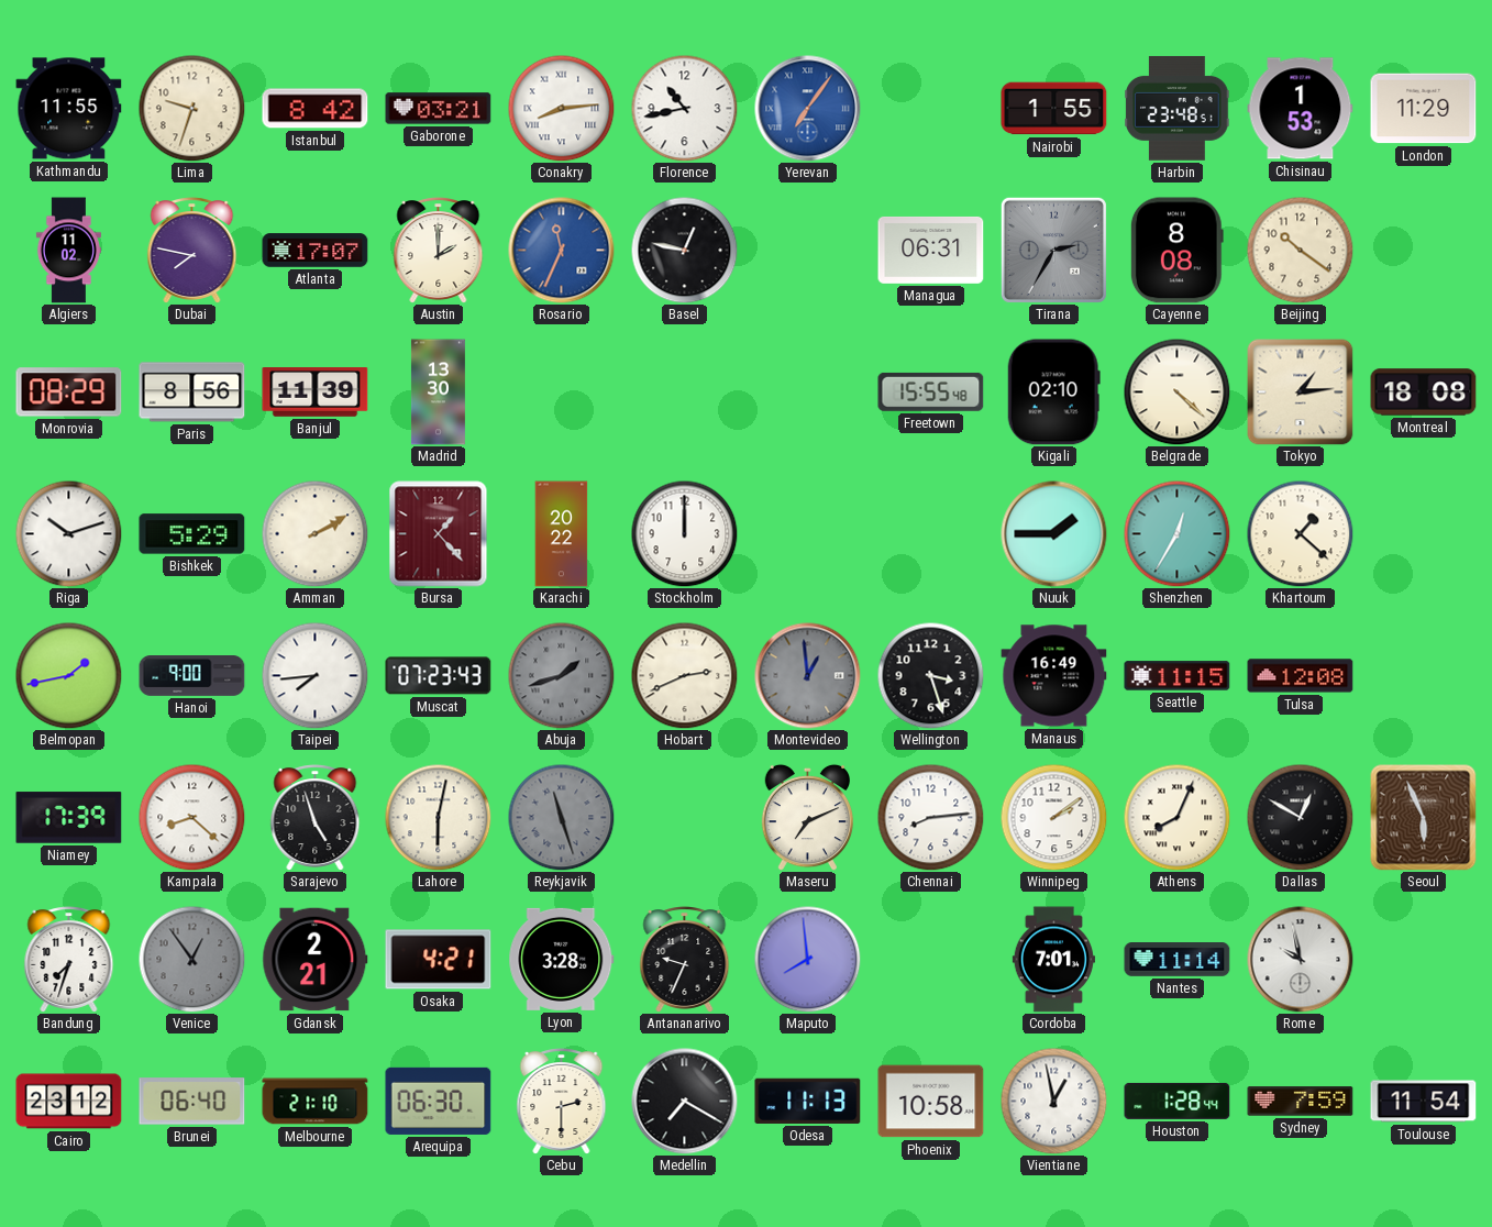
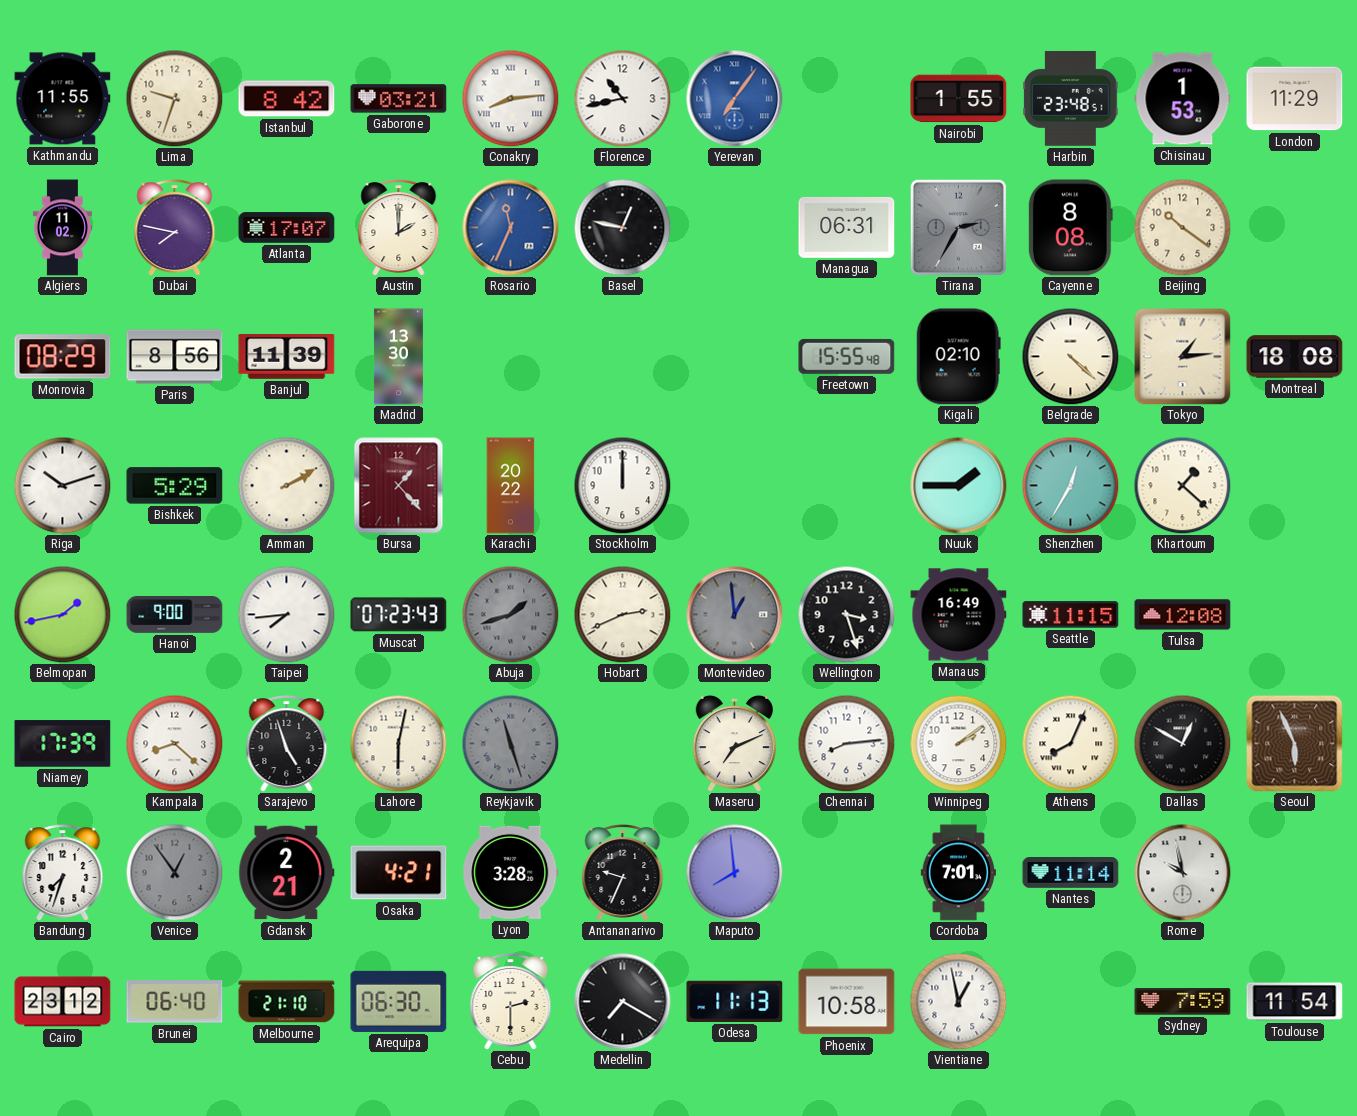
Houston: 1:28 -> none
